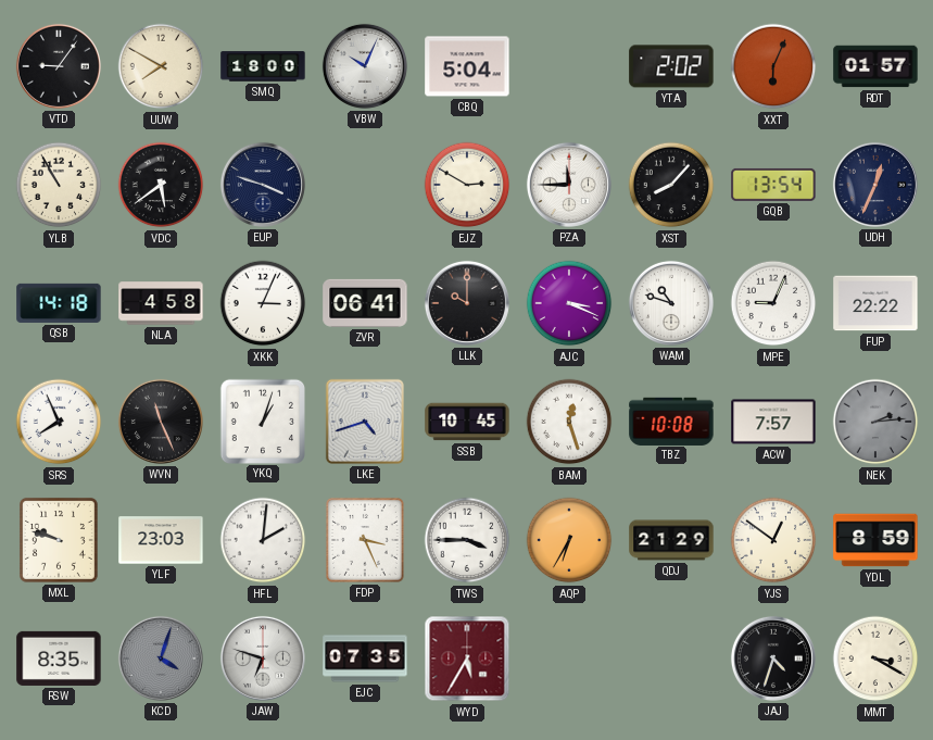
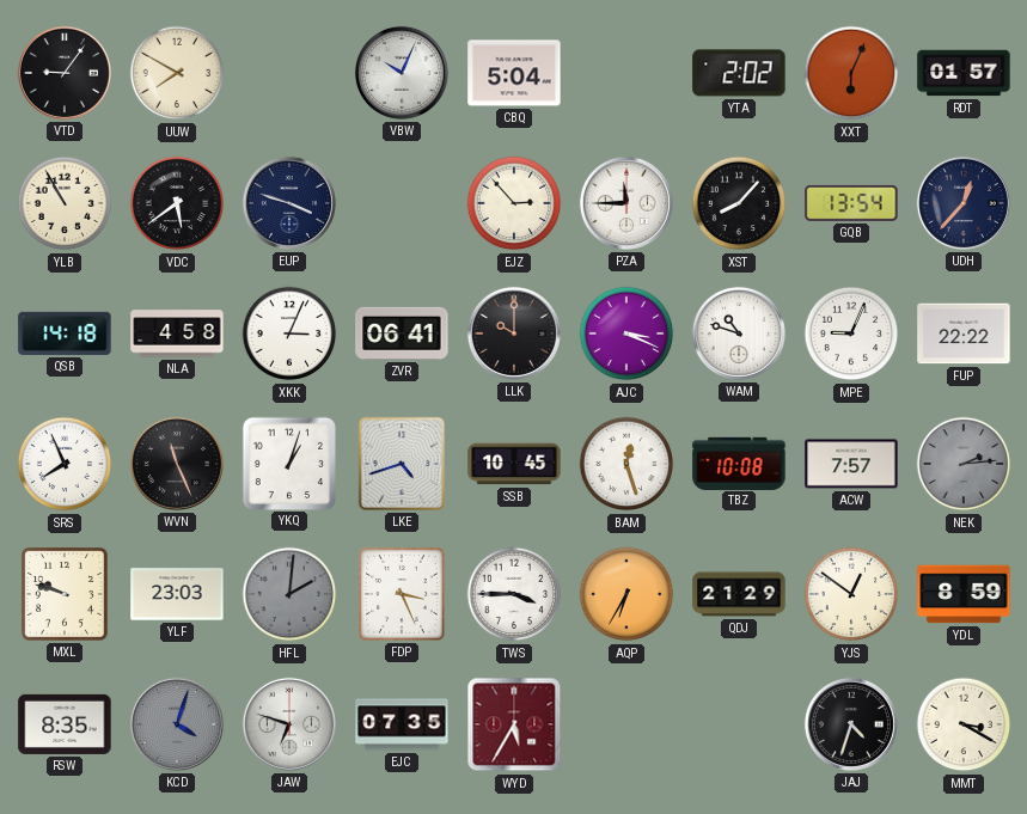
SMQ: 18:00 -> none
EJZ: 2:50 -> 2:53
UDH: 12:34 -> 12:37
HFL dial: white -> grey
